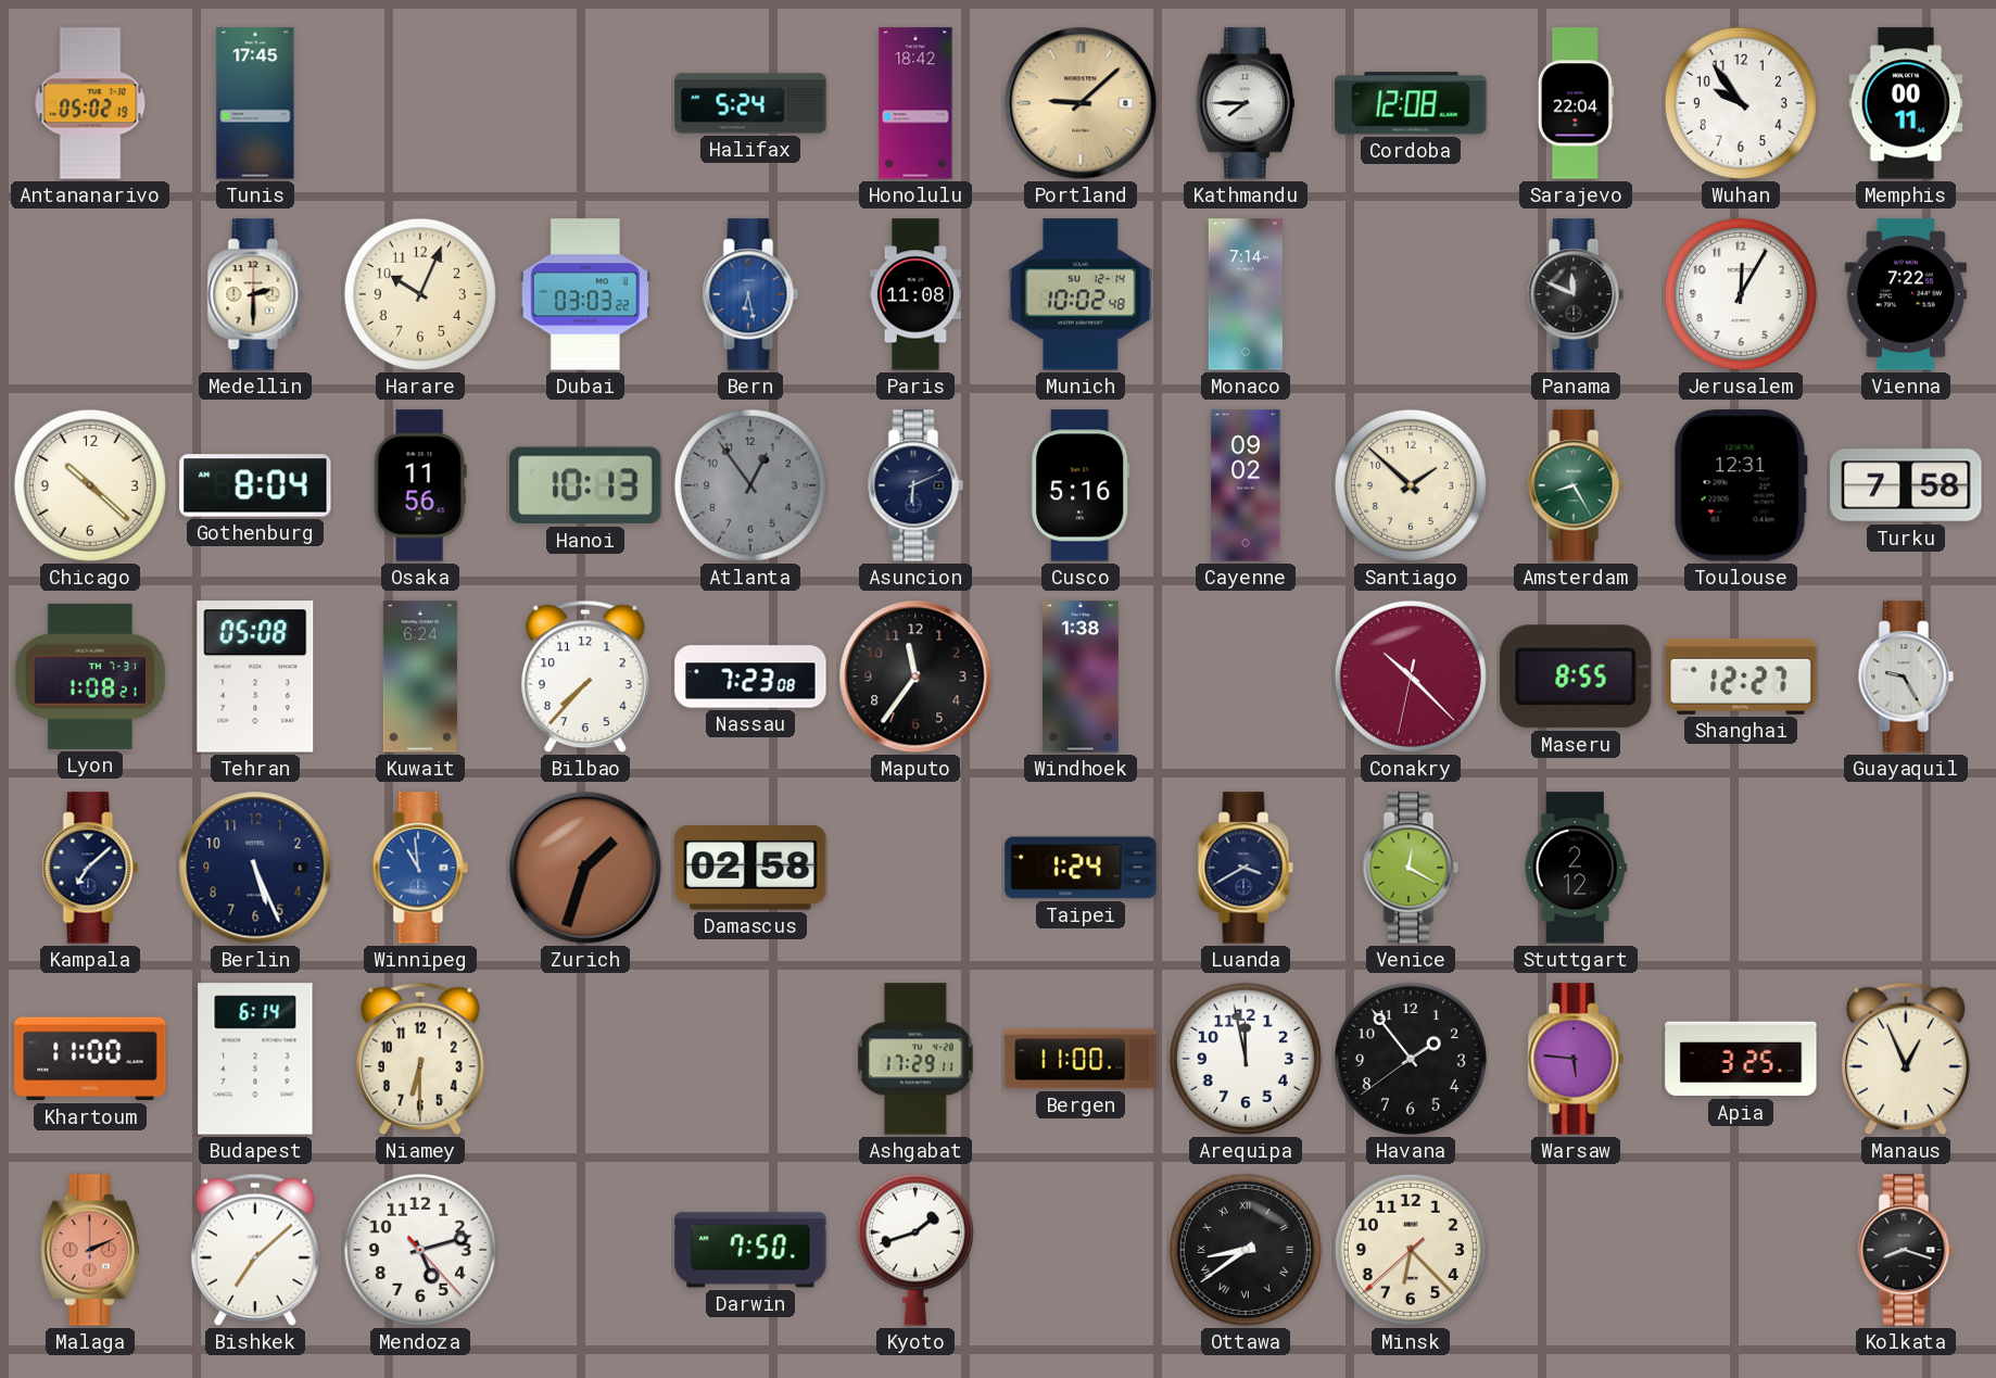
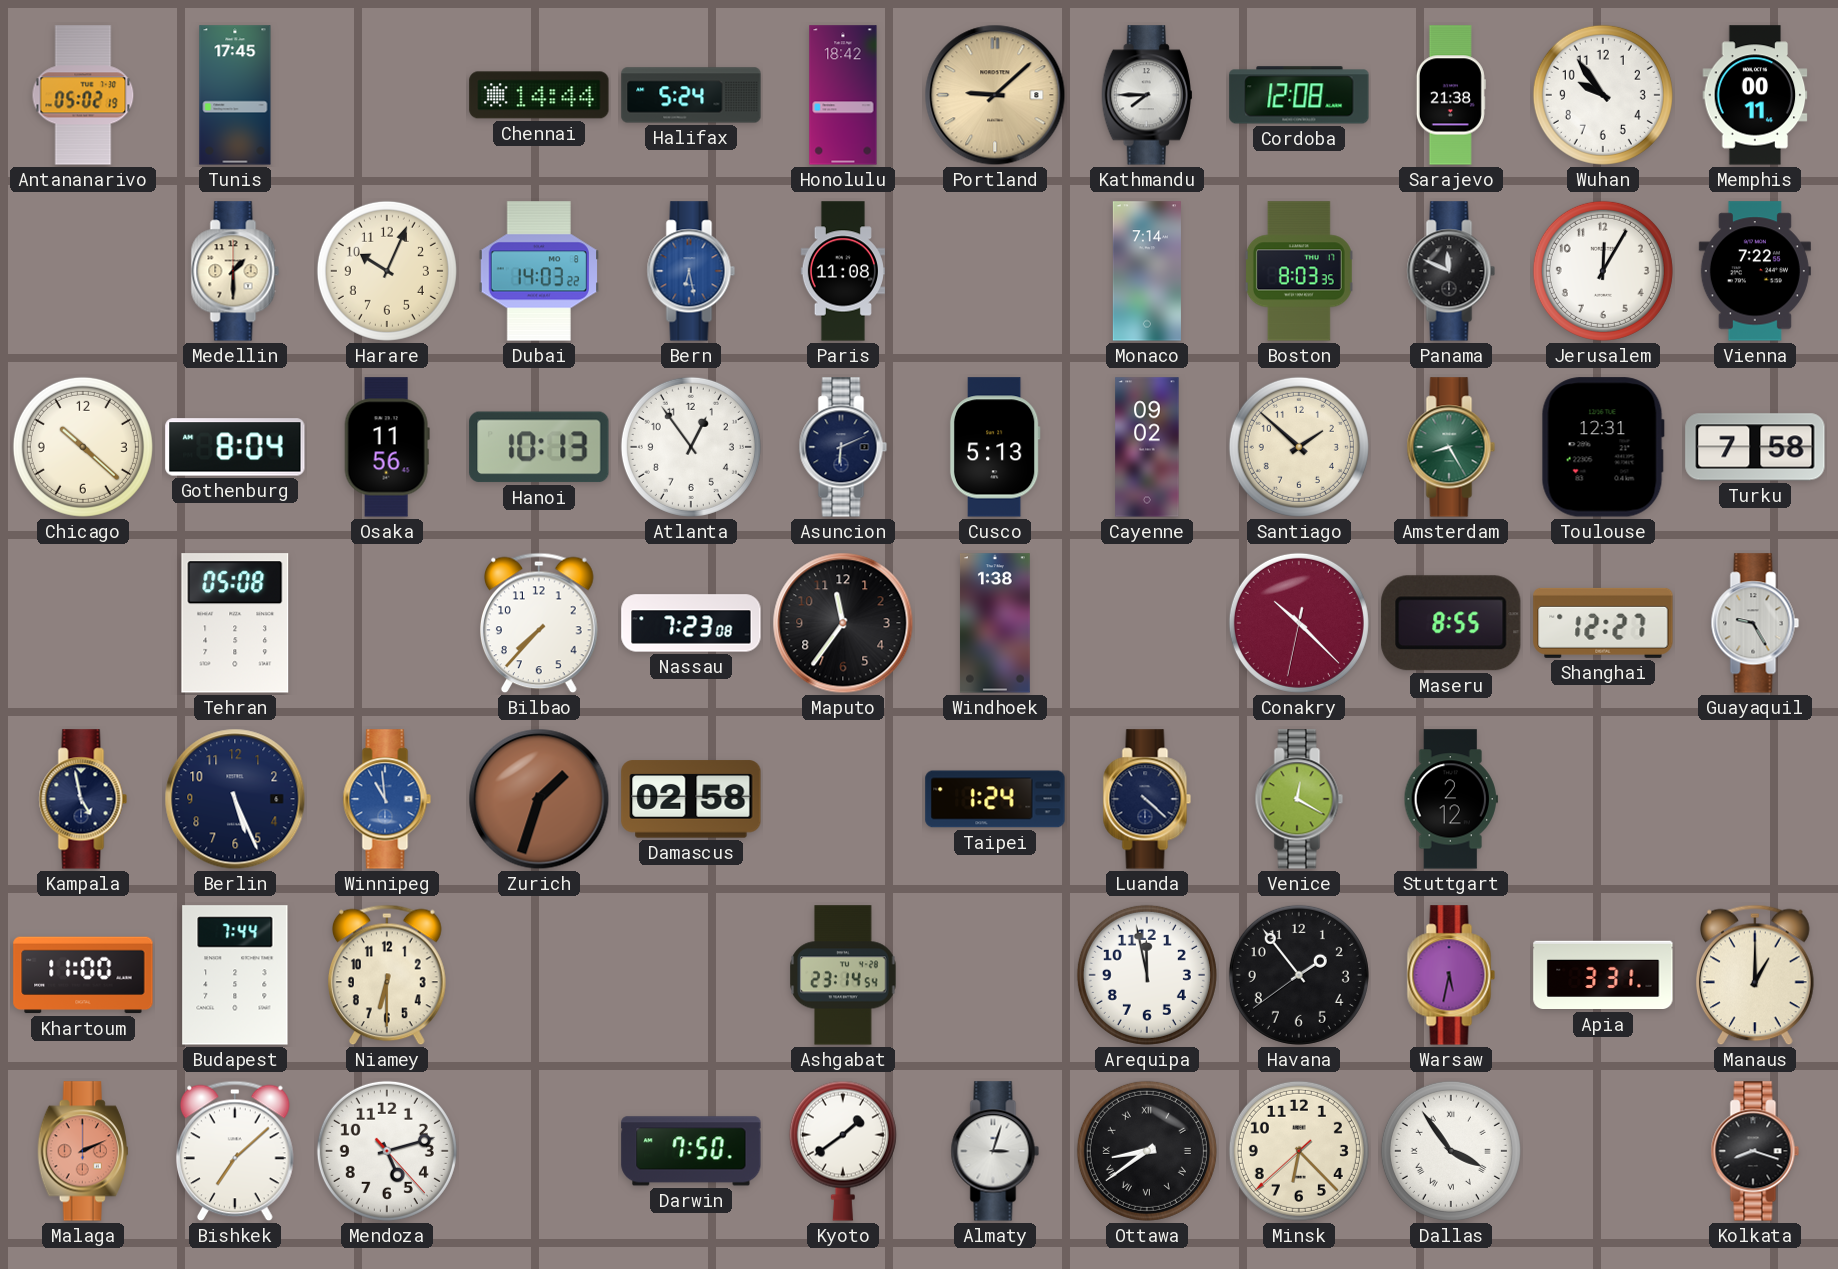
Chennai: none -> 14:44
Sarajevo: 22:04 -> 21:38
Medellin: 2:30 -> 1:30
Dubai: 03:03 -> 14:03
Munich: 10:02 -> none
Boston: none -> 8:03
Atlanta dial: grey -> white
Cusco: 5:16 -> 5:13
Lyon: 1:08 -> none
Kuwait: 6:24 -> none
Kampala: 7:08 -> 4:58
Luanda: 3:40 -> 4:22
Budapest: 6:14 -> 7:44
Ashgabat: 17:29 -> 23:14
Bergen: 11:00 -> none
Warsaw: 5:46 -> 5:32
Apia: 3:25 -> 3:31
Manaus: 12:56 -> 1:00
Kyoto: 1:42 -> 1:39
Almaty: none -> 3:03
Dallas: none -> 3:54
